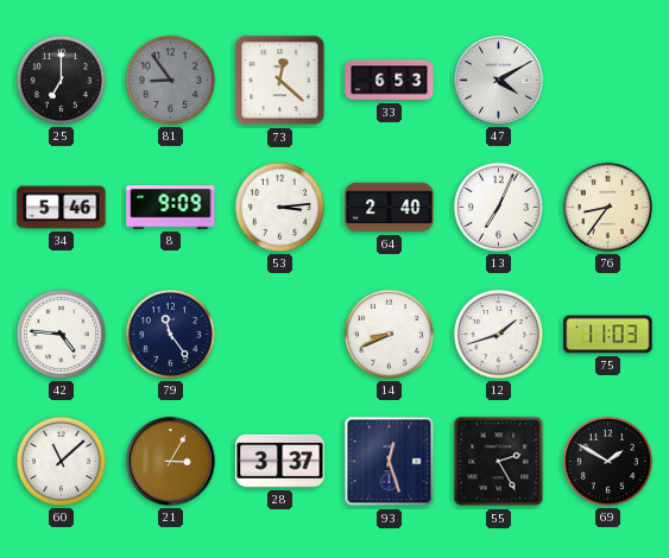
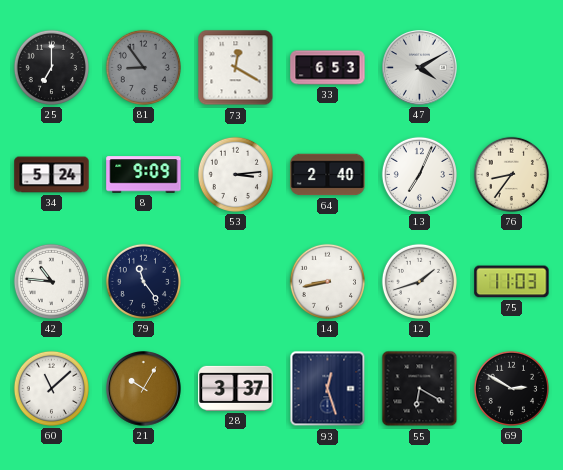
73: 12:22 -> 12:20
34: 5:46 -> 5:24
42: 4:46 -> 10:46
14: 8:41 -> 8:43
21: 3:05 -> 10:05
55: 2:25 -> 6:20
69: 1:50 -> 2:50
